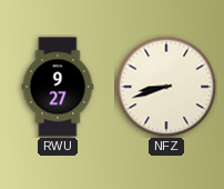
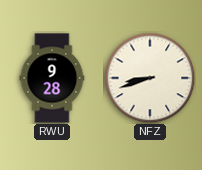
RWU: 9:27 -> 9:28
